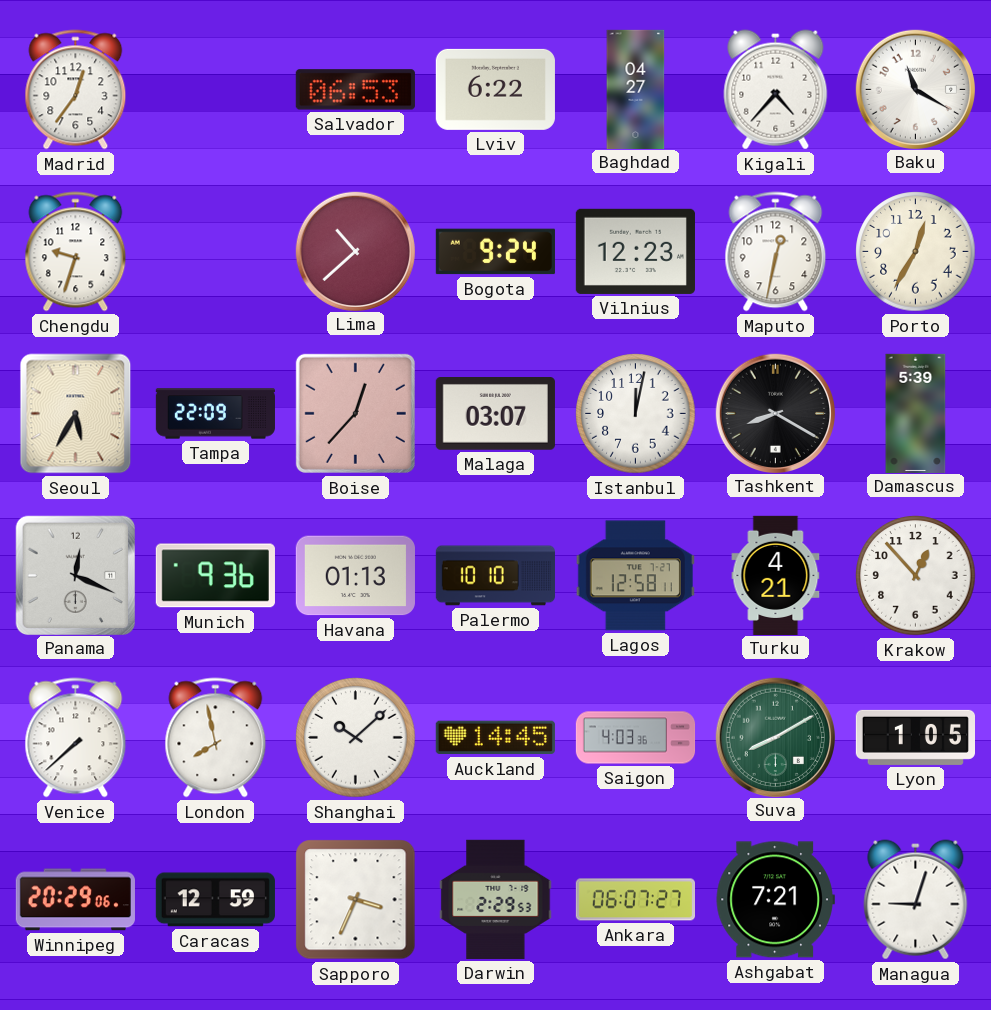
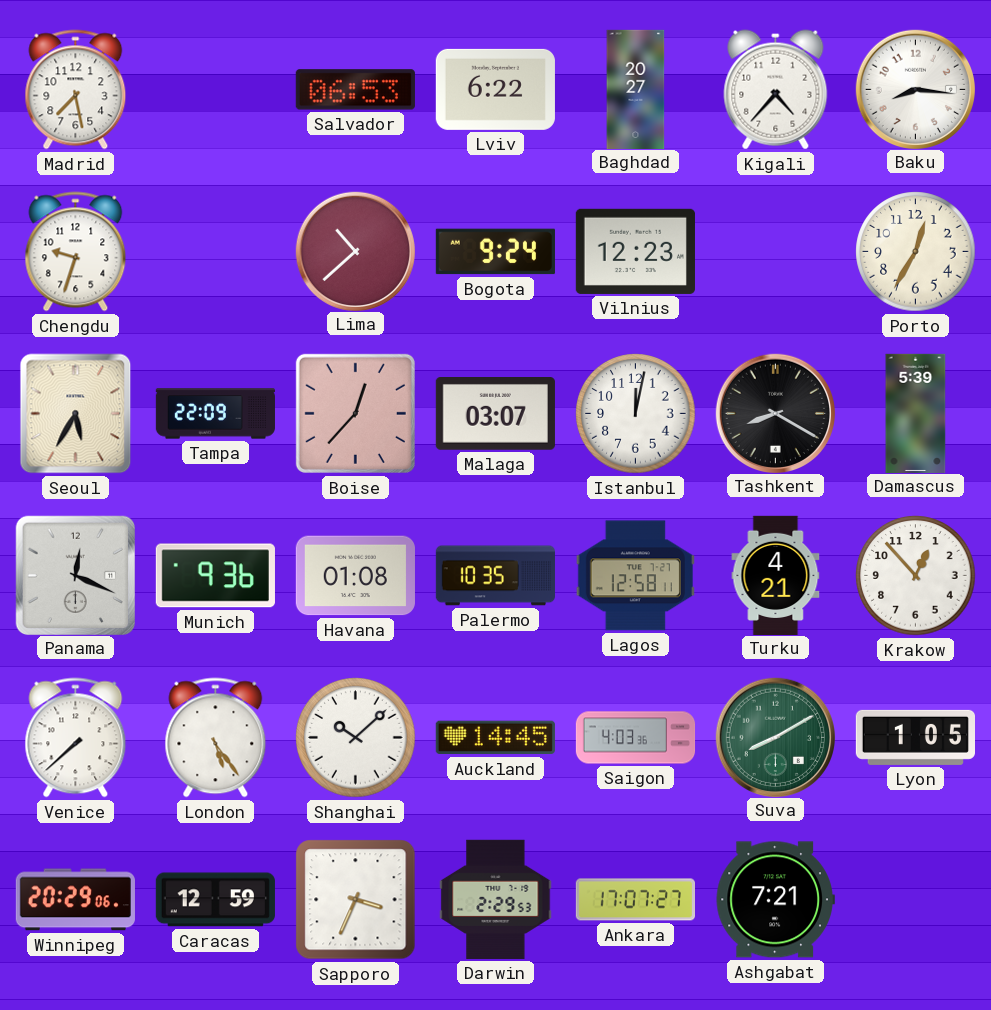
Madrid: 12:36 -> 7:28
Baghdad: 04:27 -> 20:27
Baku: 11:20 -> 8:16
Maputo: 12:32 -> none
Havana: 01:13 -> 01:08
Palermo: 10:10 -> 10:35
London: 7:58 -> 5:24
Ankara: 06:07 -> 17:07
Managua: 9:03 -> none
